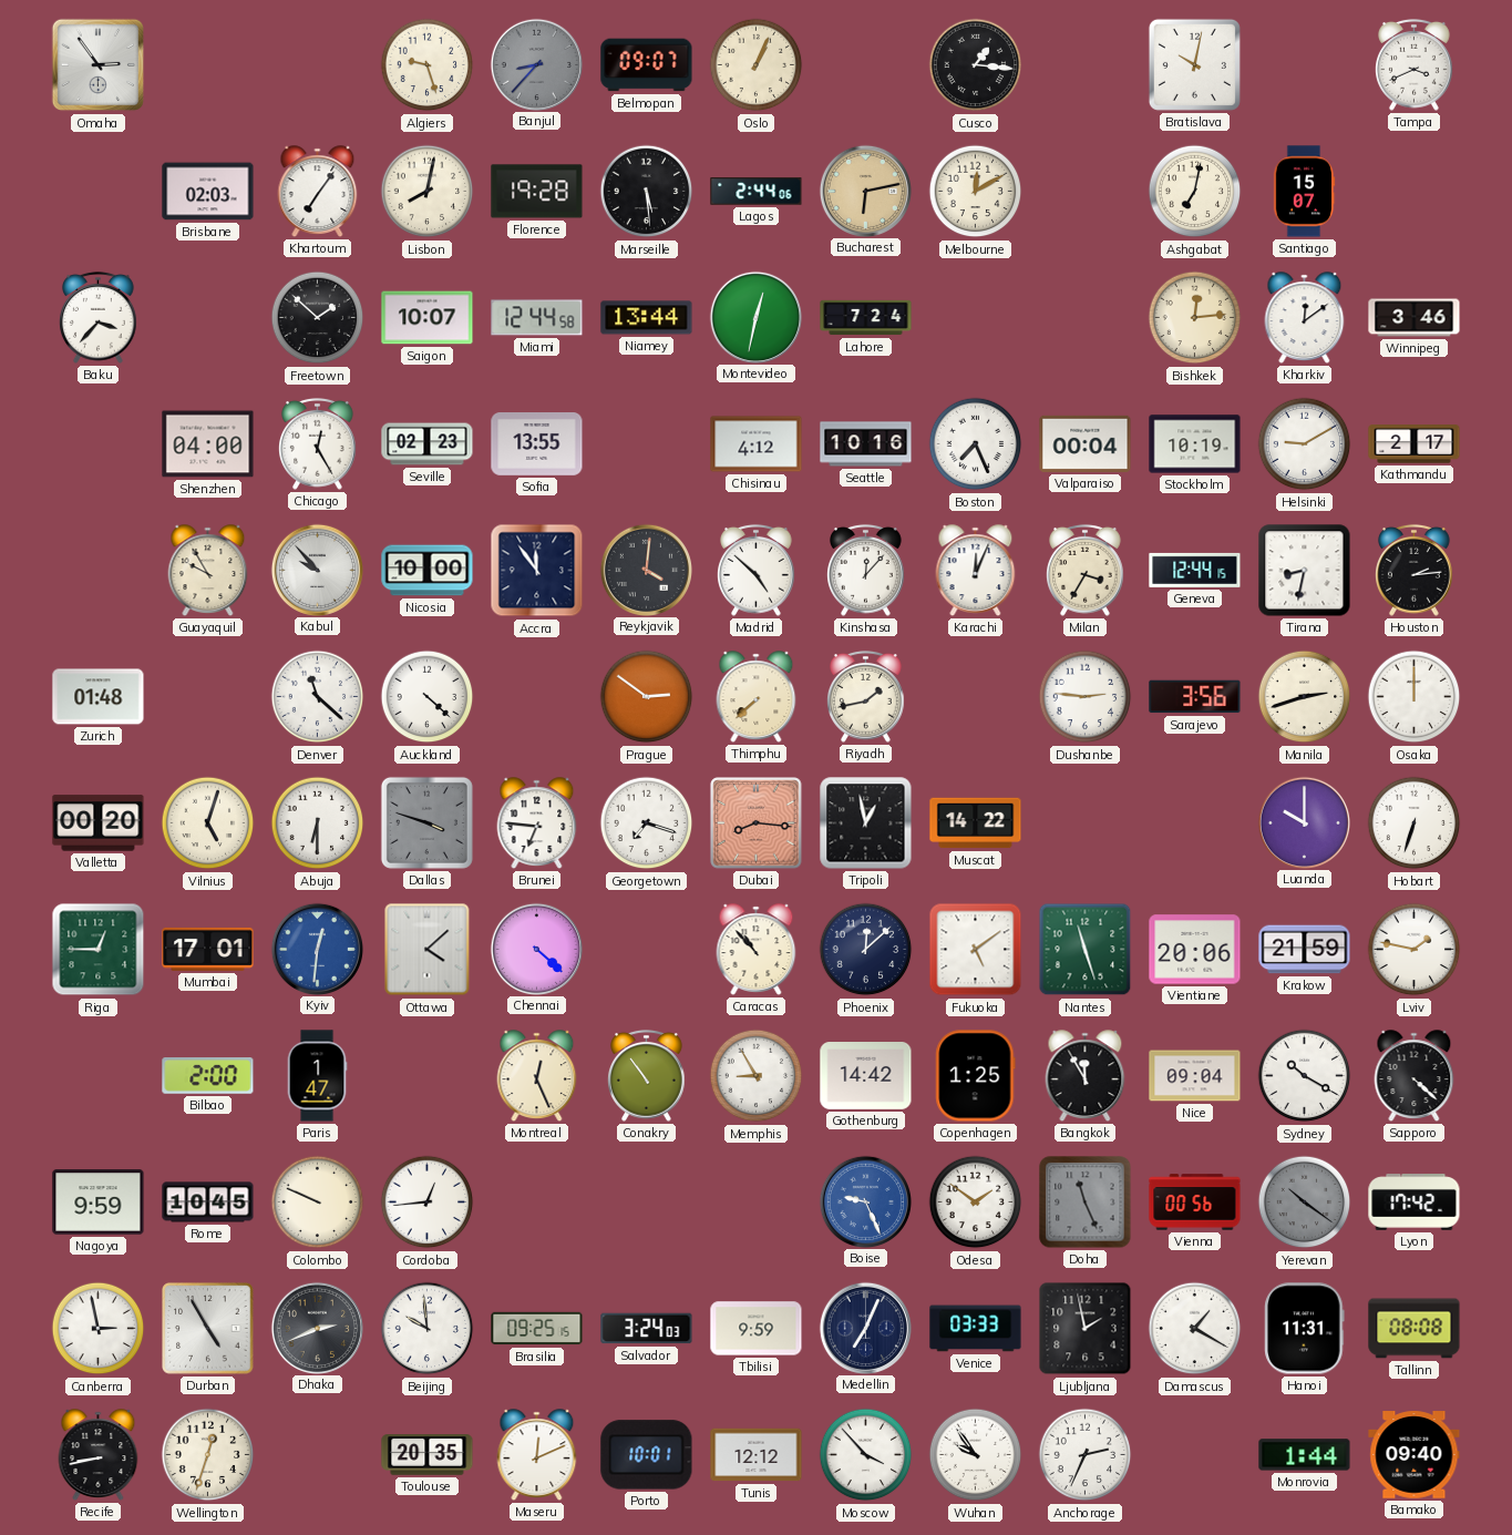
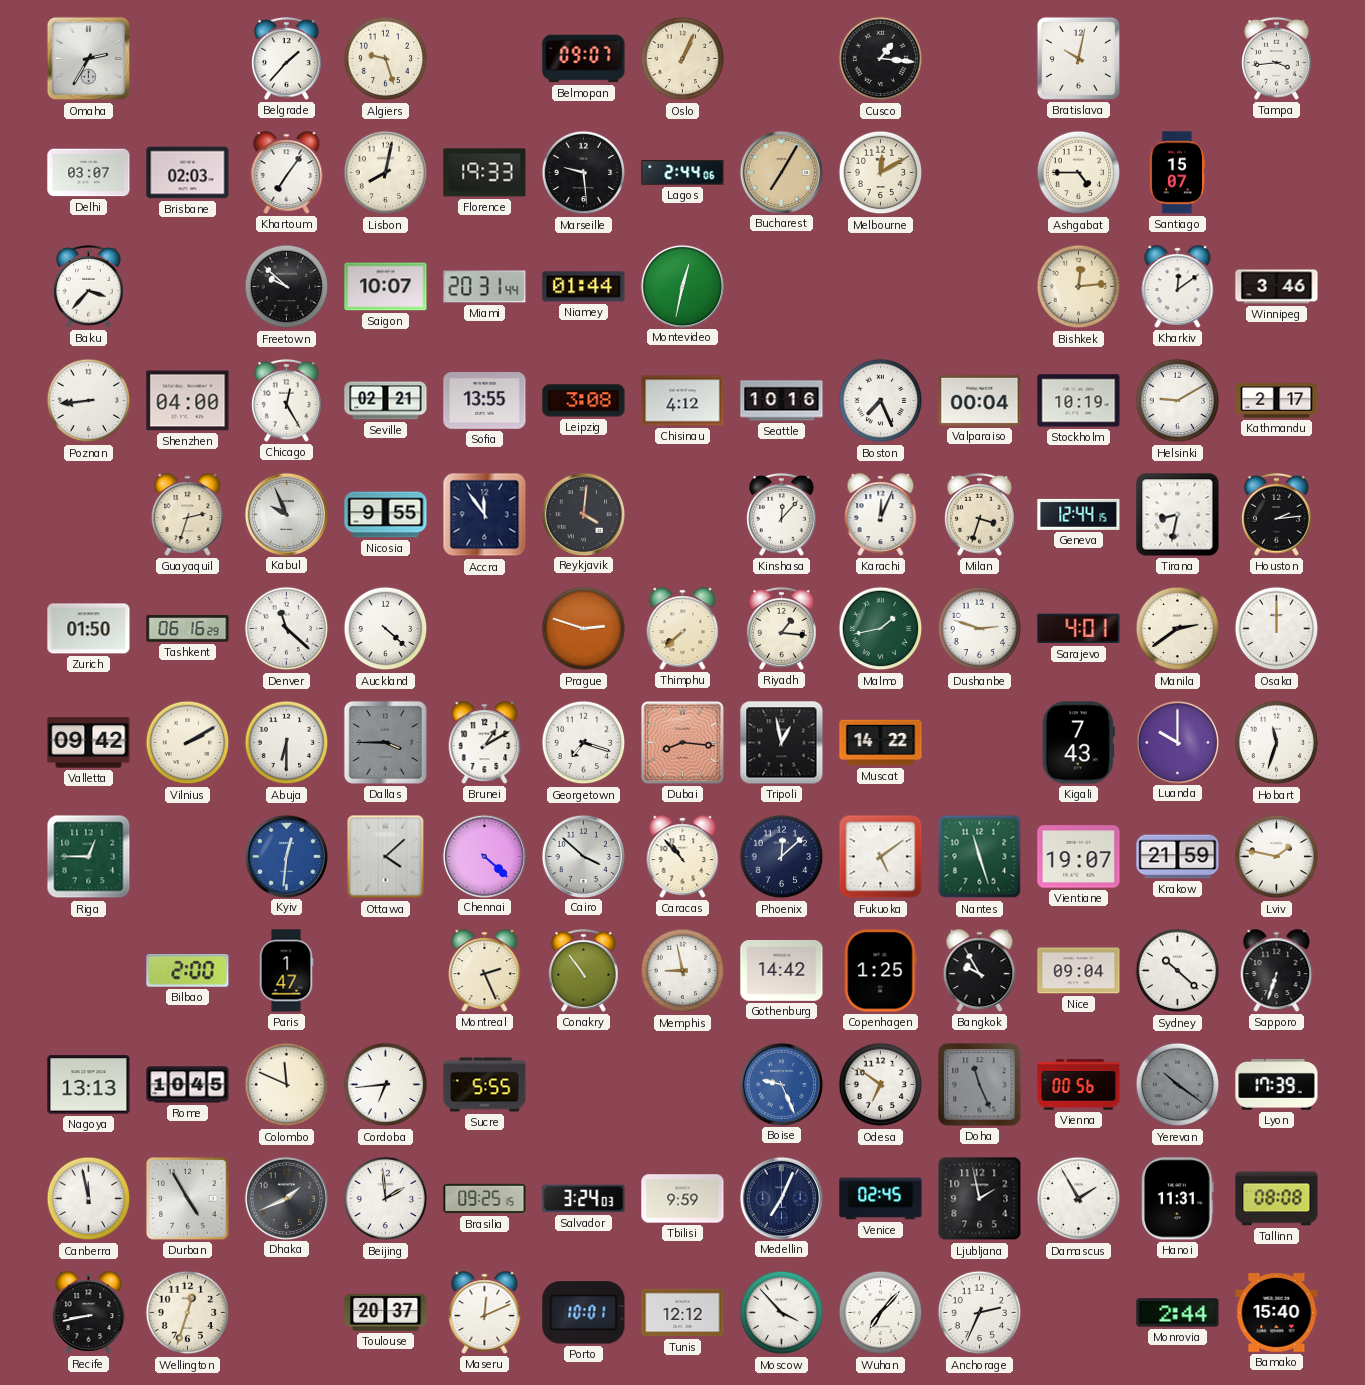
Omaha: 2:54 -> 2:35
Belgrade: none -> 1:37
Banjul: 8:37 -> none
Tampa: 3:41 -> 3:44
Delhi: none -> 03:07
Florence: 19:28 -> 19:33
Marseille: 5:29 -> 9:29
Bucharest: 6:13 -> 7:05
Ashgabat: 7:02 -> 4:45
Freetown: 1:52 -> 9:52
Miami: 12:44 -> 20:31
Niamey: 13:44 -> 01:44
Lahore: 7:24 -> none
Poznan: none -> 8:44
Seville: 02:23 -> 02:21
Leipzig: none -> 3:08
Guayaquil: 9:55 -> 2:33
Kabul: 9:53 -> 9:56
Nicosia: 10:00 -> 9:55
Madrid: 4:52 -> none
Milan: 3:35 -> 3:33
Zurich: 01:48 -> 01:50
Tashkent: none -> 06:16
Prague: 2:51 -> 2:48
Riyadh: 1:43 -> 1:16
Malmo: none -> 1:43
Dushanbe: 2:46 -> 2:48
Sarajevo: 3:56 -> 4:01
Manila: 2:42 -> 2:39
Valletta: 00:20 -> 09:42
Vilnius: 5:03 -> 2:10
Dallas: 3:48 -> 3:45
Brunei: 6:46 -> 1:10
Kigali: none -> 7:43
Hobart: 6:33 -> 11:33
Mumbai: 17:01 -> none
Cairo: none -> 3:52
Vientiane: 20:06 -> 19:07
Montreal: 12:26 -> 2:26
Memphis: 8:55 -> 8:58
Bangkok: 11:55 -> 9:55
Sydney: 10:20 -> 10:22
Sapporo: 4:22 -> 6:33
Nagoya: 9:59 -> 13:13
Colombo: 9:49 -> 11:49
Cordoba: 12:44 -> 6:44
Sucre: none -> 5:55
Odesa: 1:51 -> 6:51
Lyon: 17:42 -> 17:39
Canberra: 2:58 -> 11:58
Dhaka: 2:41 -> 1:41
Beijing: 9:59 -> 1:59
Venice: 03:33 -> 02:45
Damascus: 1:20 -> 1:55
Toulouse: 20:35 -> 20:37
Wuhan: 9:54 -> 7:07
Monrovia: 1:44 -> 2:44
Bamako: 09:40 -> 15:40
